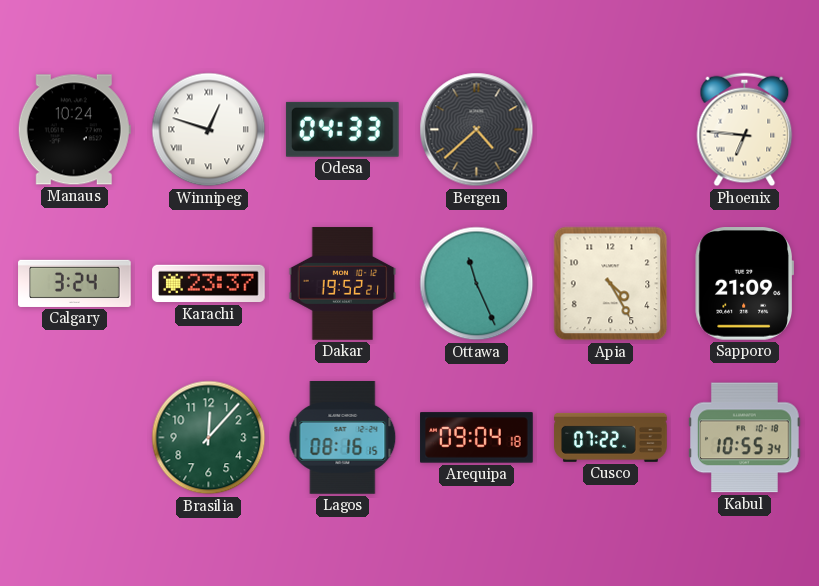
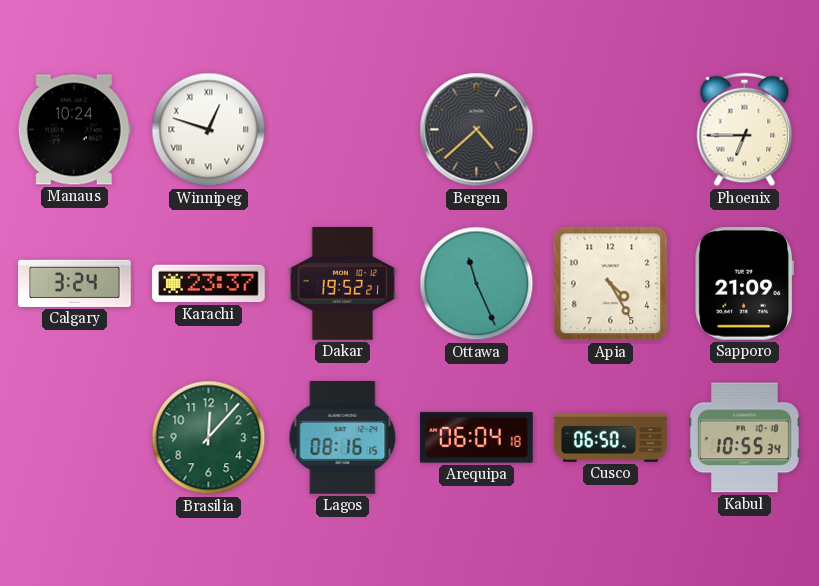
Odesa: 04:33 -> none
Phoenix: 6:46 -> 6:45
Arequipa: 09:04 -> 06:04
Cusco: 07:22 -> 06:50
